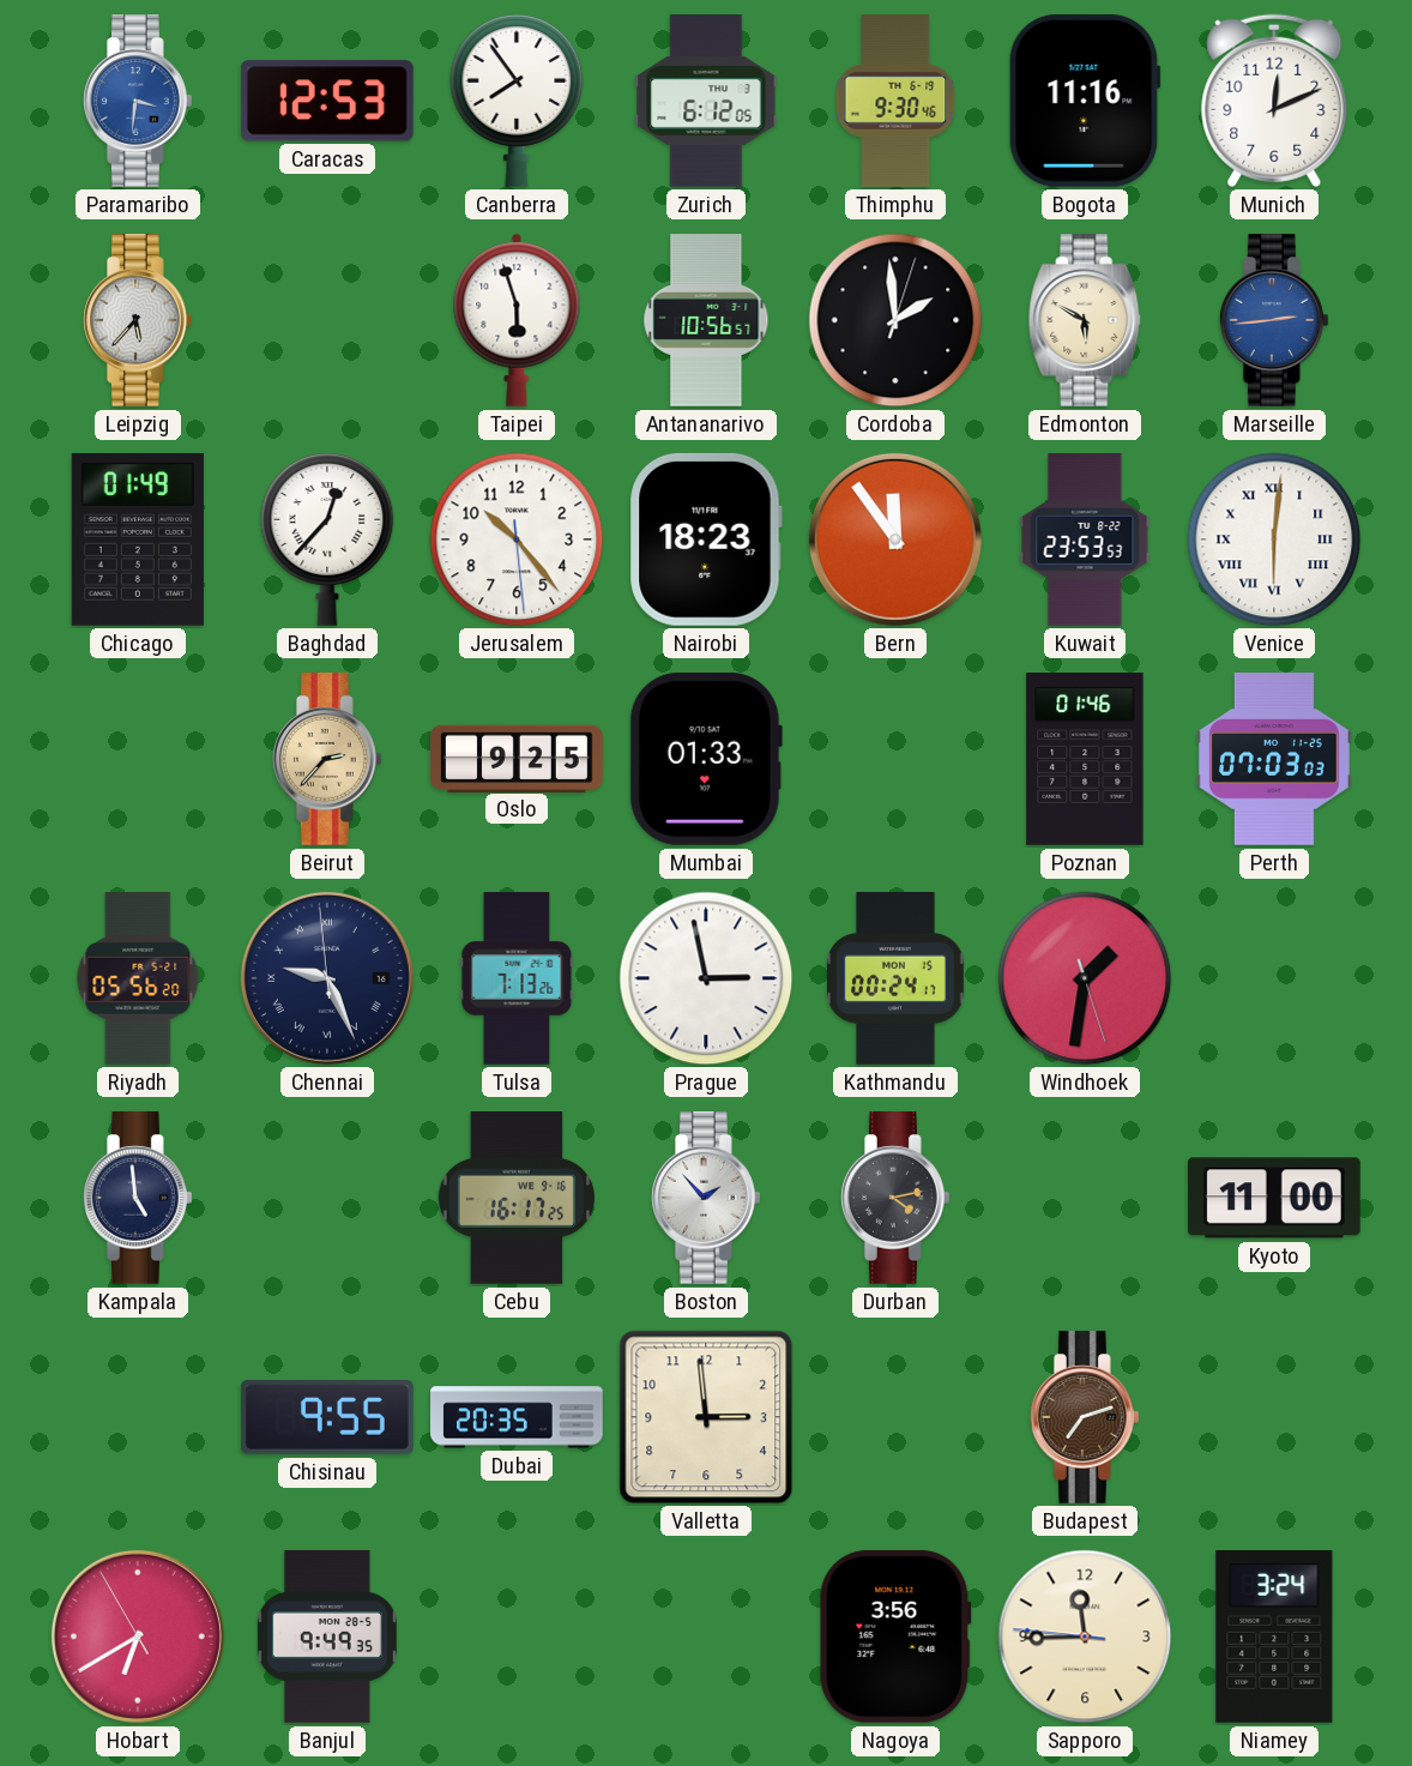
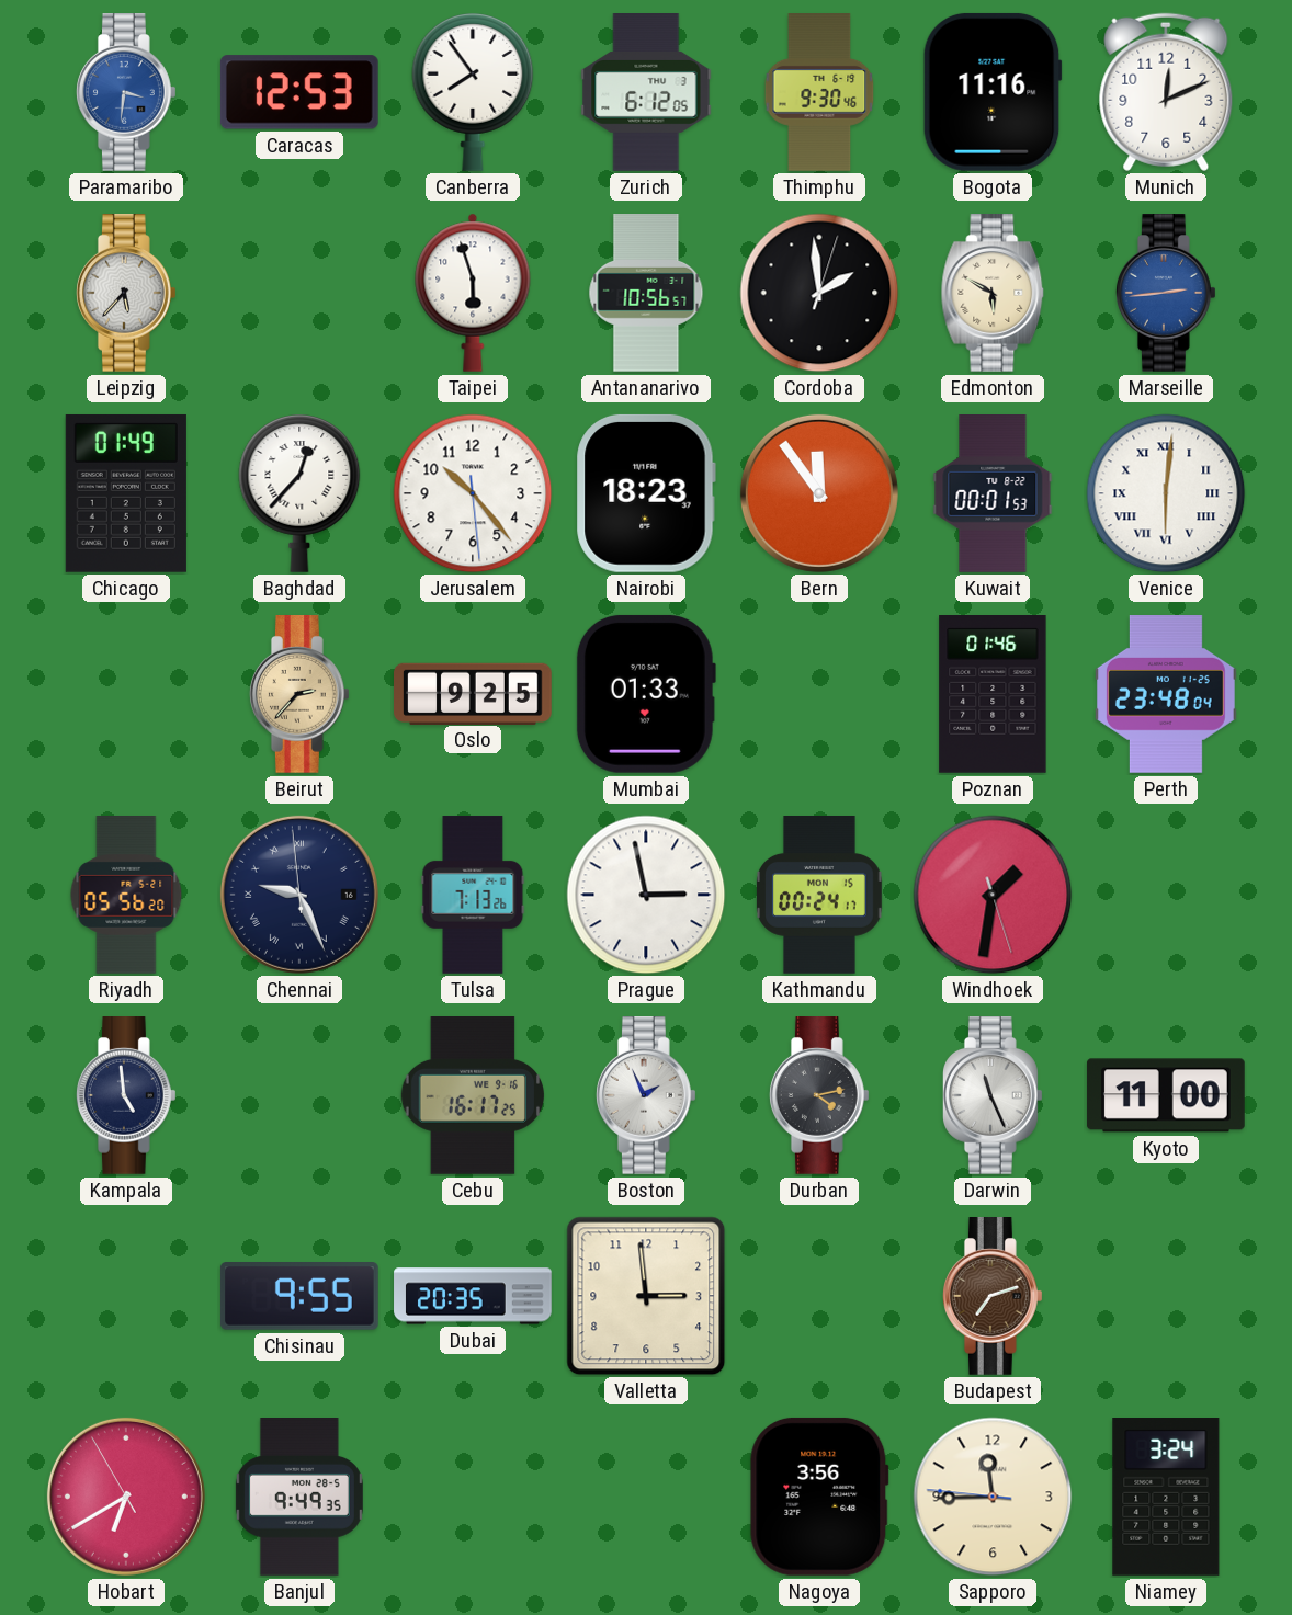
Kuwait: 23:53 -> 00:01
Perth: 07:03 -> 23:48
Boston: 1:53 -> 1:56
Darwin: none -> 11:26
